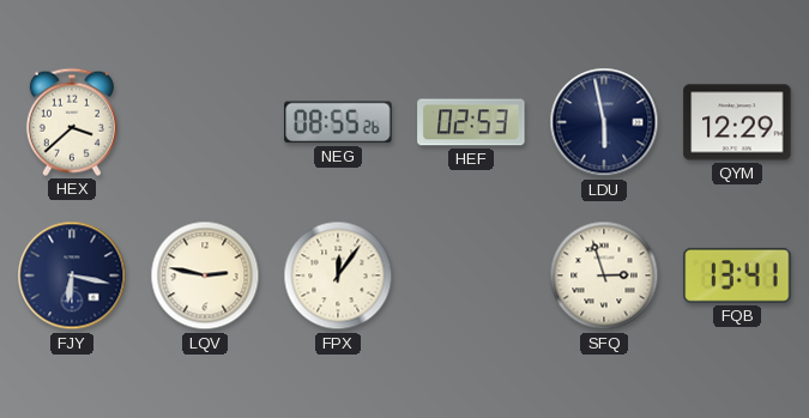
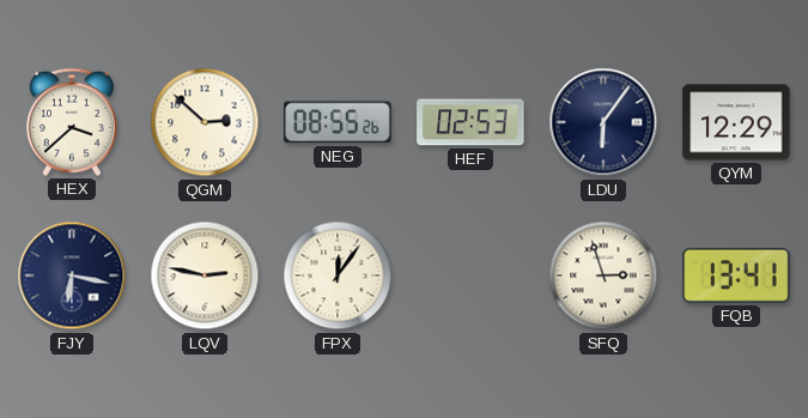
QGM: none -> 2:52
LDU: 5:58 -> 6:06
